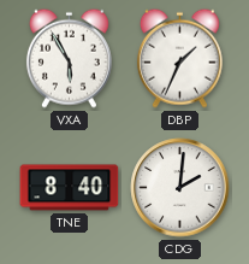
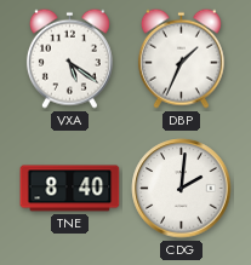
VXA: 5:55 -> 5:21
